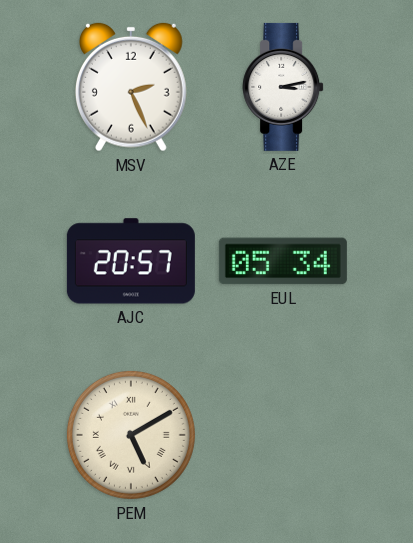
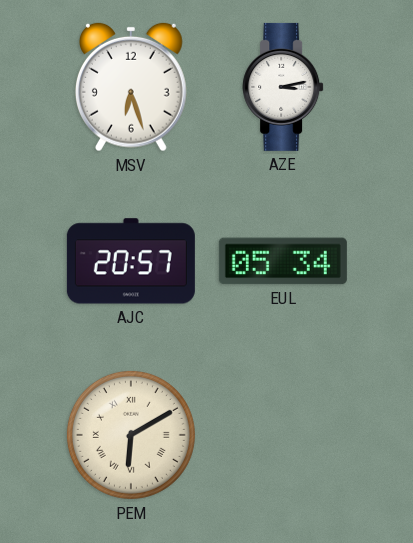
MSV: 2:26 -> 6:27
PEM: 5:10 -> 6:10
